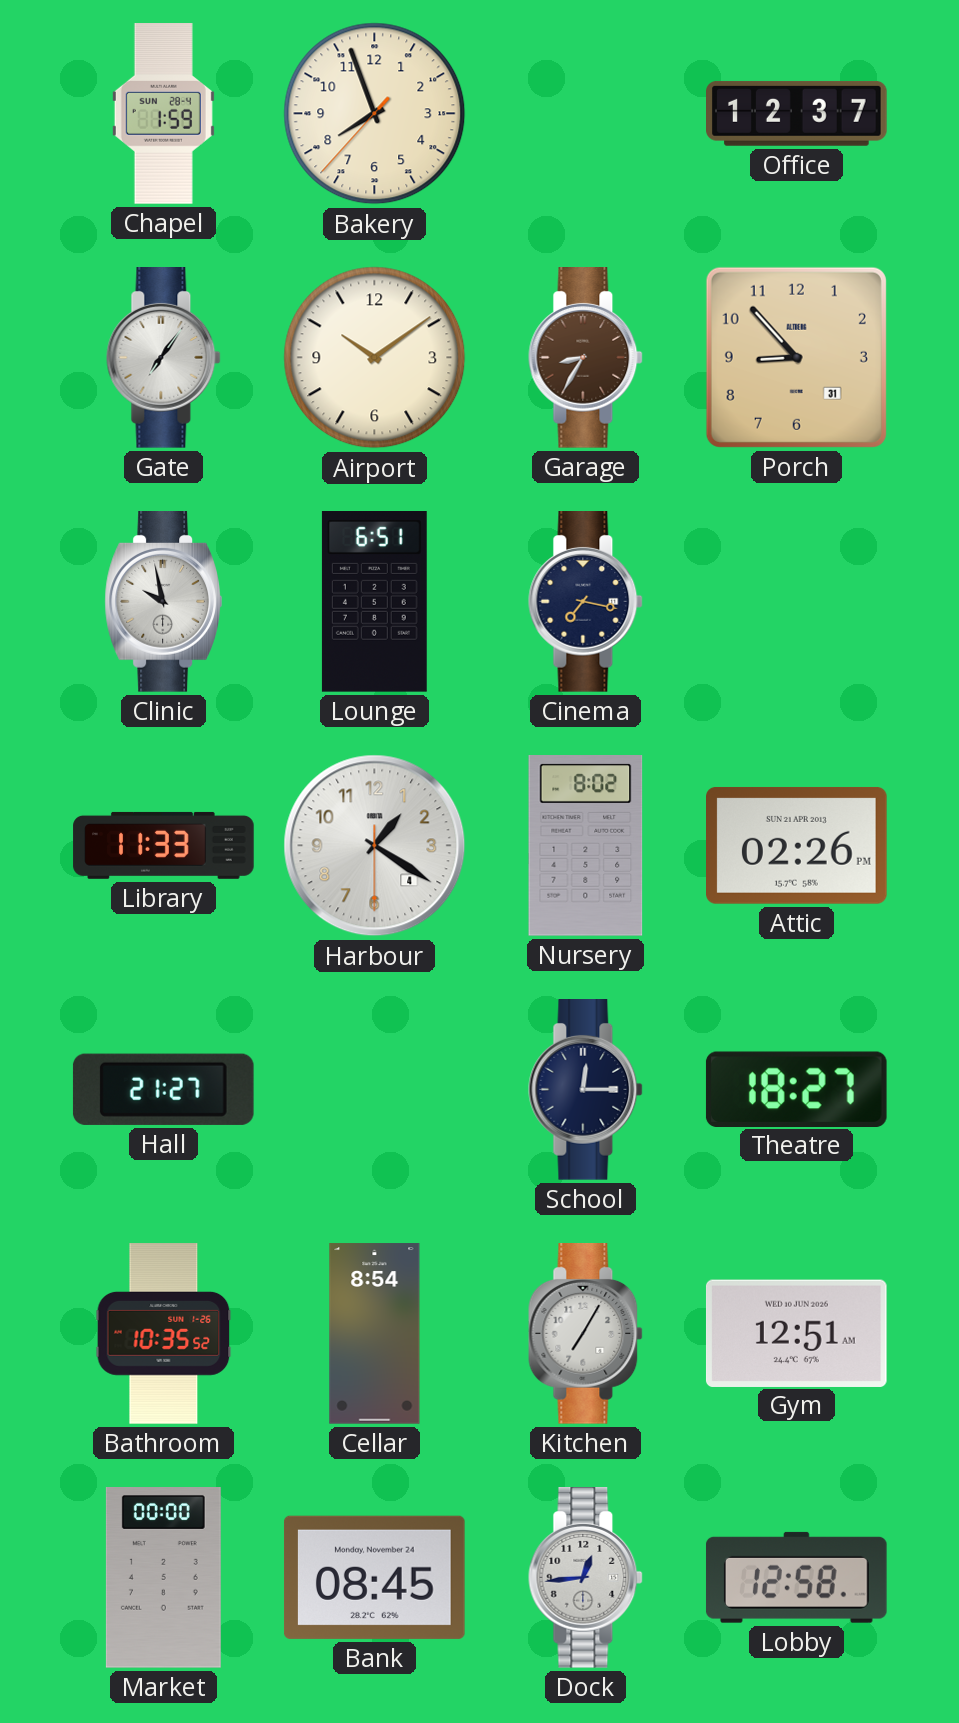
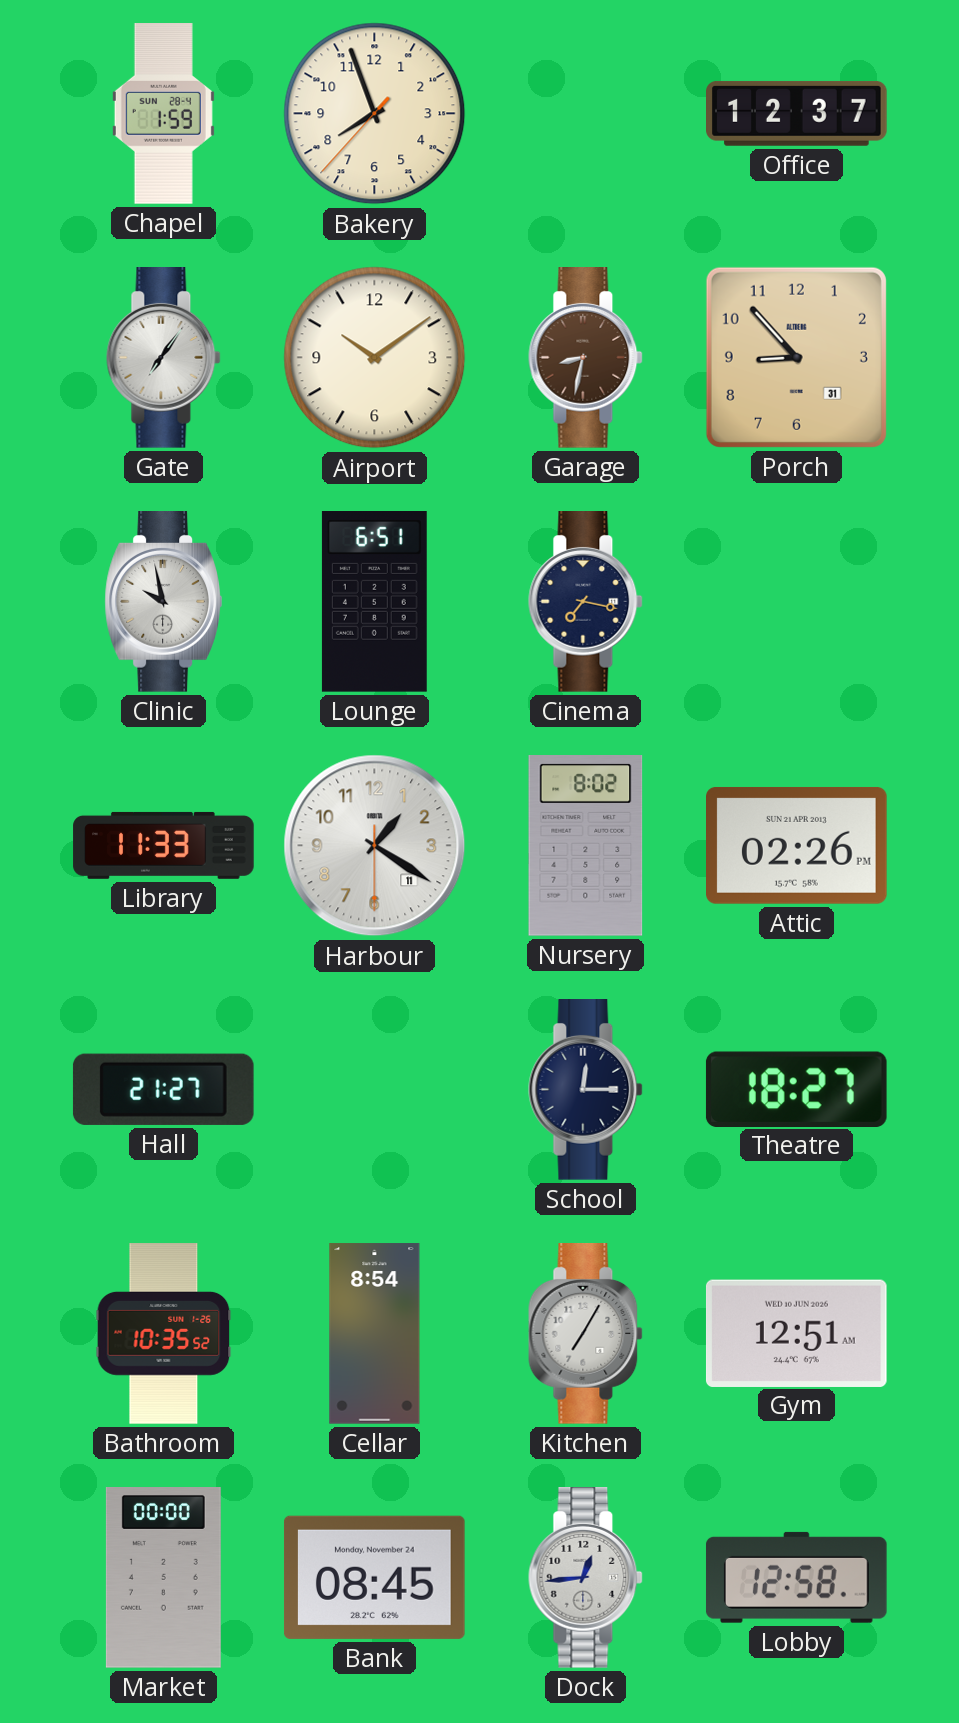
Garage: 8:35 -> 8:32
Harbour date: 4 -> 11
